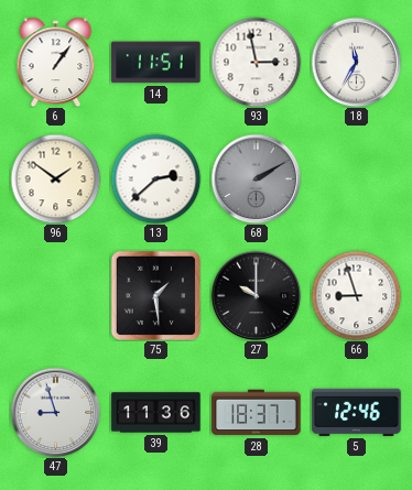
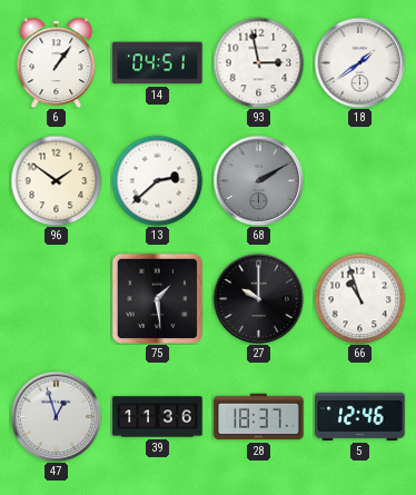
14: 11:51 -> 04:51
18: 11:35 -> 1:39
66: 8:57 -> 10:57
47: 8:57 -> 12:57
